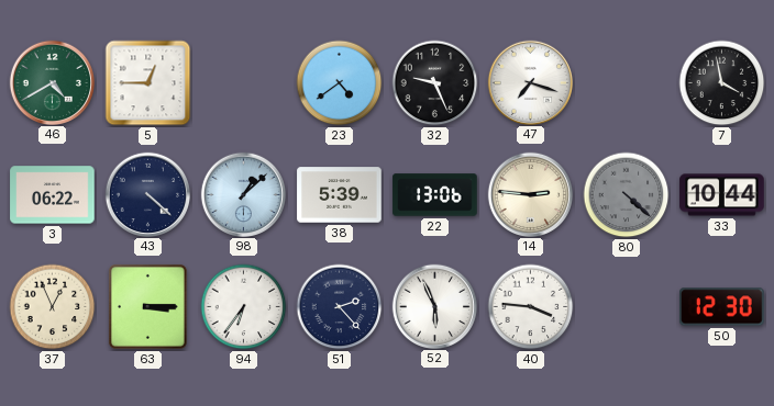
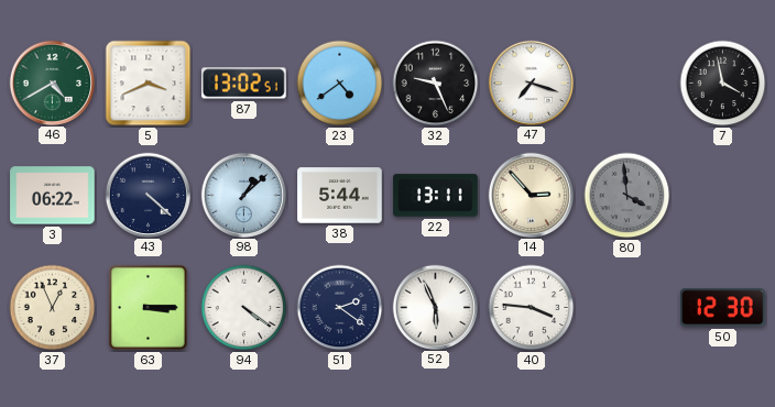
5: 12:45 -> 3:41
87: none -> 13:02
38: 5:39 -> 5:44
22: 13:06 -> 13:11
14: 2:46 -> 2:53
80: 4:22 -> 3:59
33: 10:44 -> none
94: 6:36 -> 4:21
51: 2:23 -> 2:21
